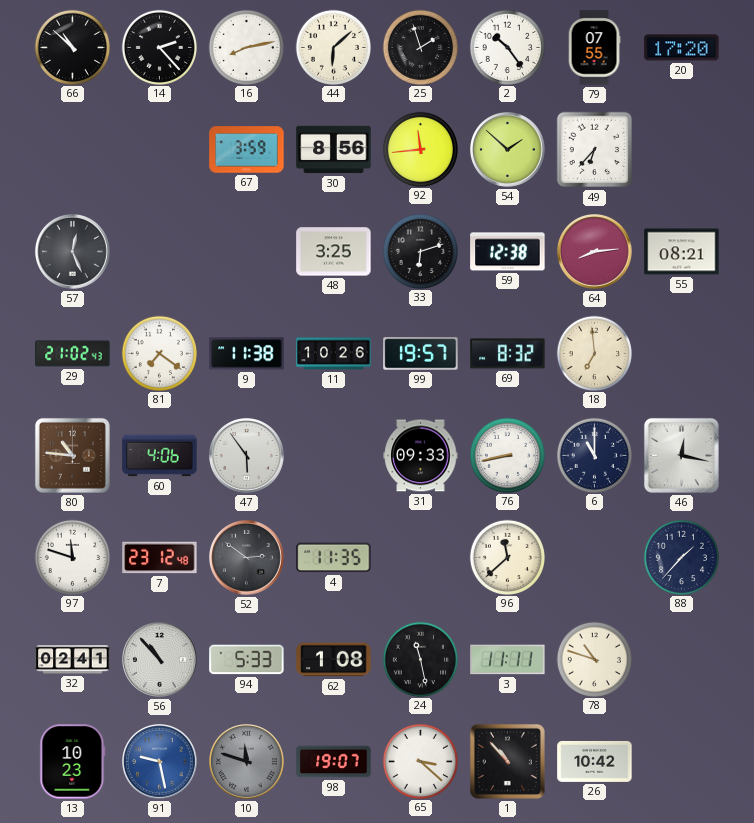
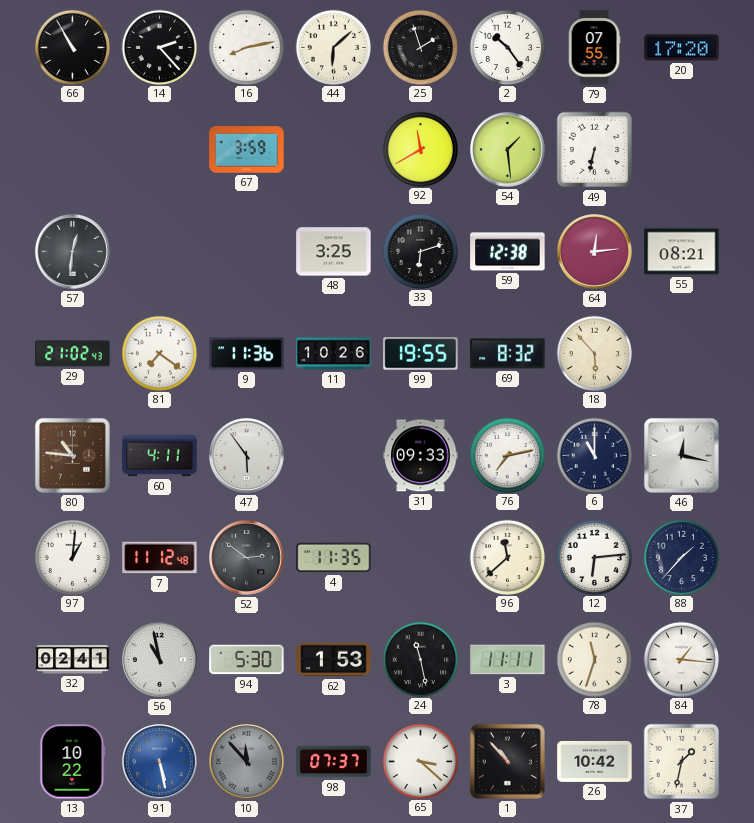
66: 10:52 -> 10:55
30: 8:56 -> none
92: 11:44 -> 11:40
54: 1:52 -> 1:29
49: 6:37 -> 6:32
57: 12:26 -> 12:31
64: 8:14 -> 12:14
9: 11:38 -> 11:36
99: 19:57 -> 19:55
18: 6:59 -> 5:53
60: 4:06 -> 4:11
76: 8:43 -> 7:13
97: 11:48 -> 1:01
7: 23:12 -> 11:12
12: none -> 6:14
56: 10:53 -> 10:58
94: 5:33 -> 5:30
62: 1:08 -> 1:53
78: 10:48 -> 11:33
84: none -> 1:16
13: 10:23 -> 10:22
91: 9:28 -> 5:28
10: 11:48 -> 11:53
98: 19:07 -> 07:37
37: none -> 1:32
